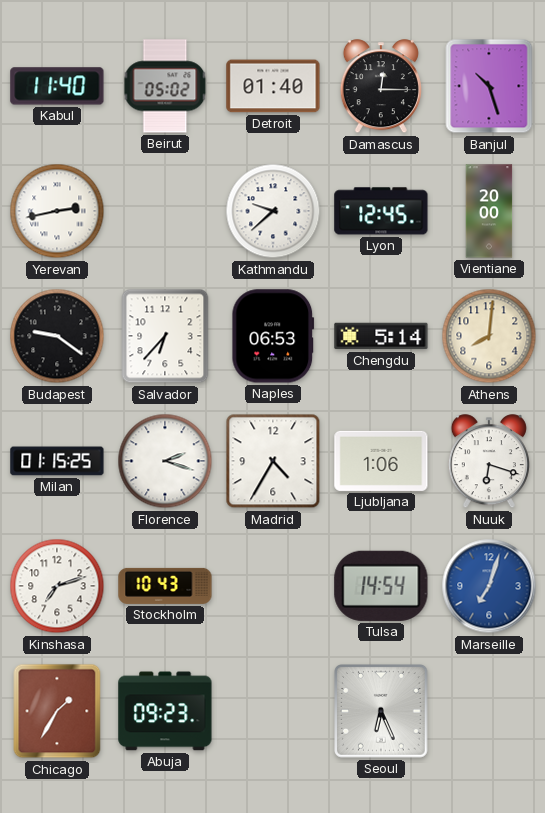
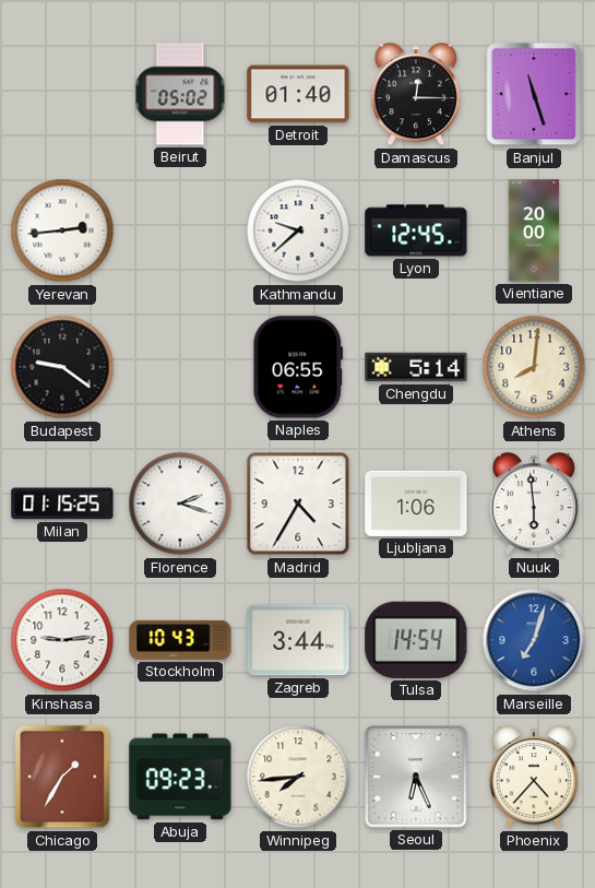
Kabul: 11:40 -> none
Banjul: 10:27 -> 11:27
Yerevan: 2:43 -> 2:44
Salvador: 6:37 -> none
Naples: 06:53 -> 06:55
Nuuk: 6:18 -> 5:59
Kinshasa: 7:12 -> 9:14
Zagreb: none -> 3:44
Winnipeg: none -> 7:44
Phoenix: none -> 4:37
